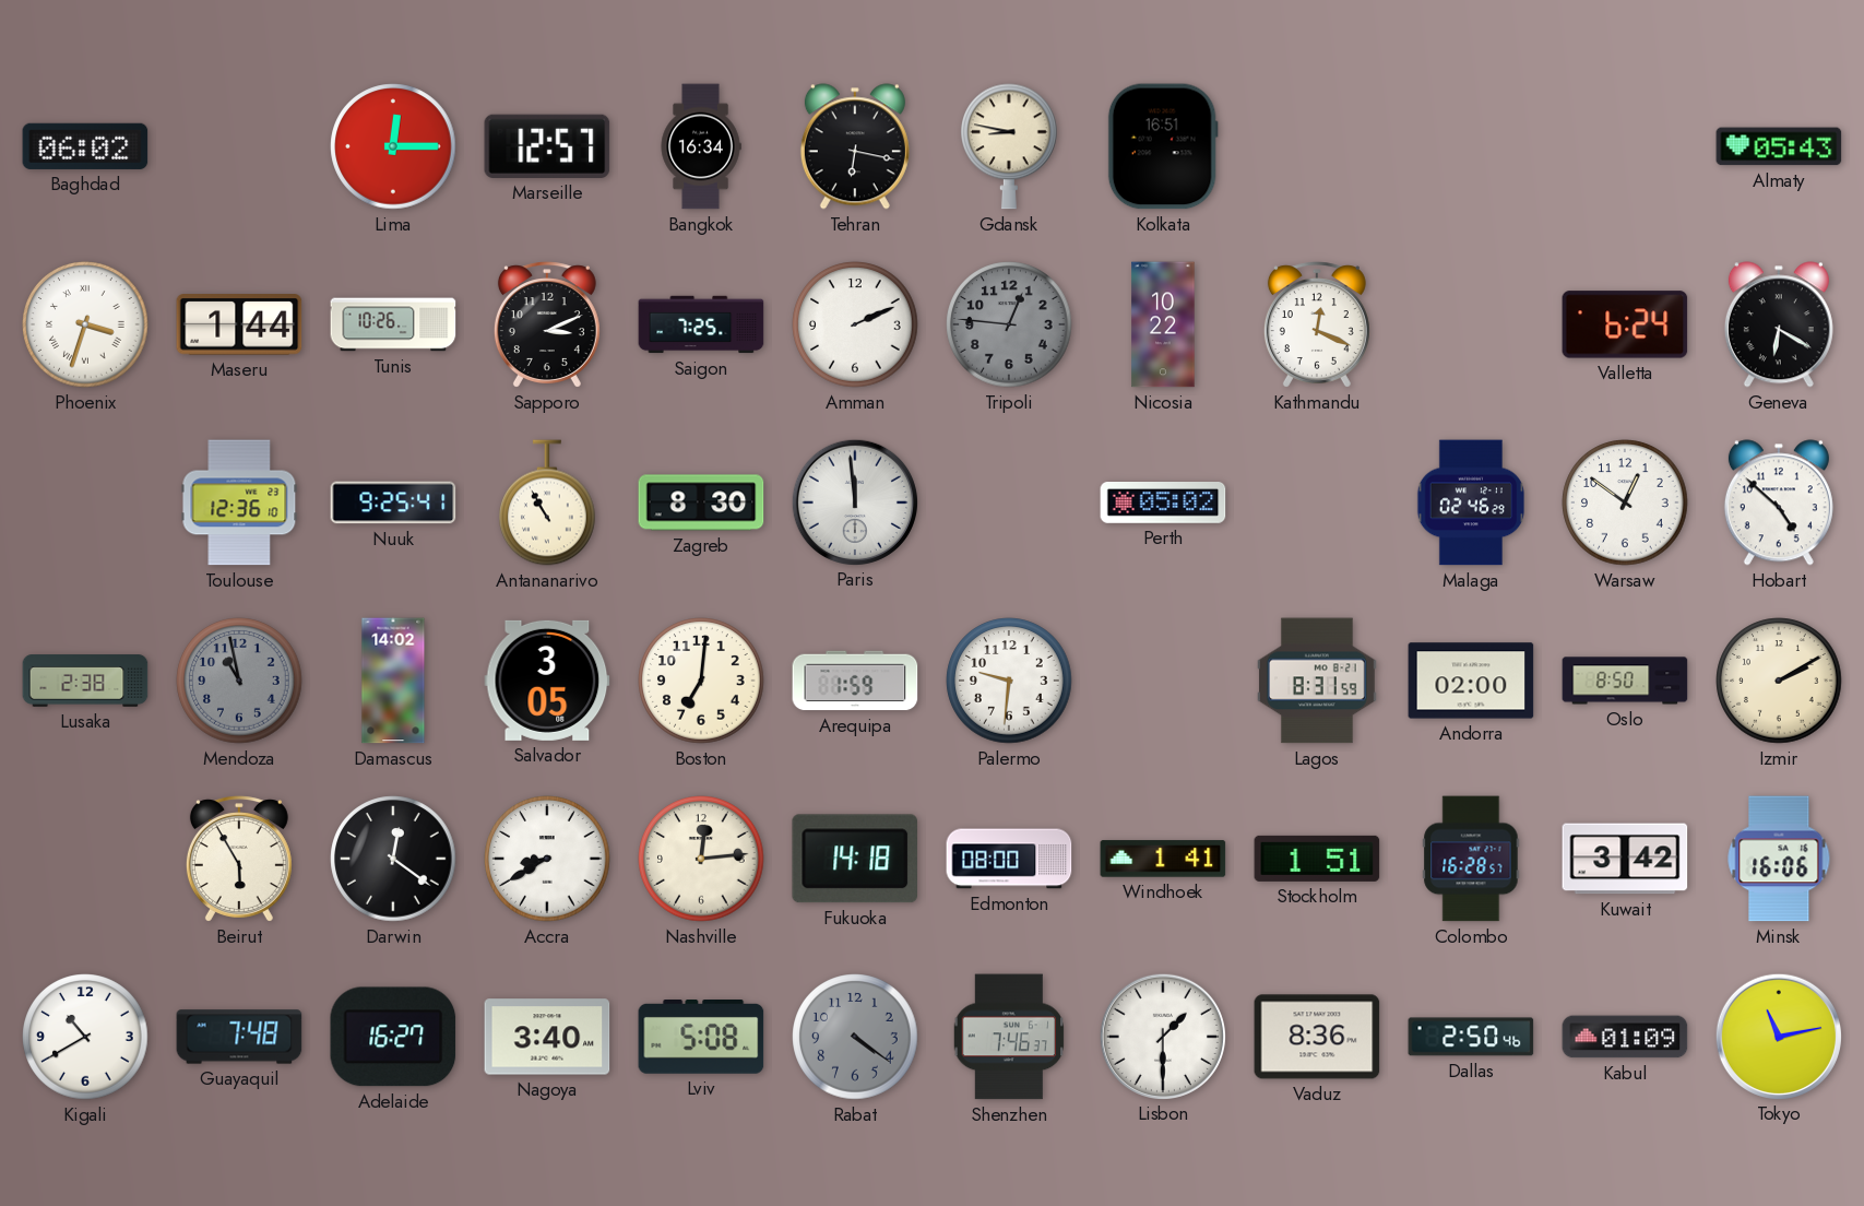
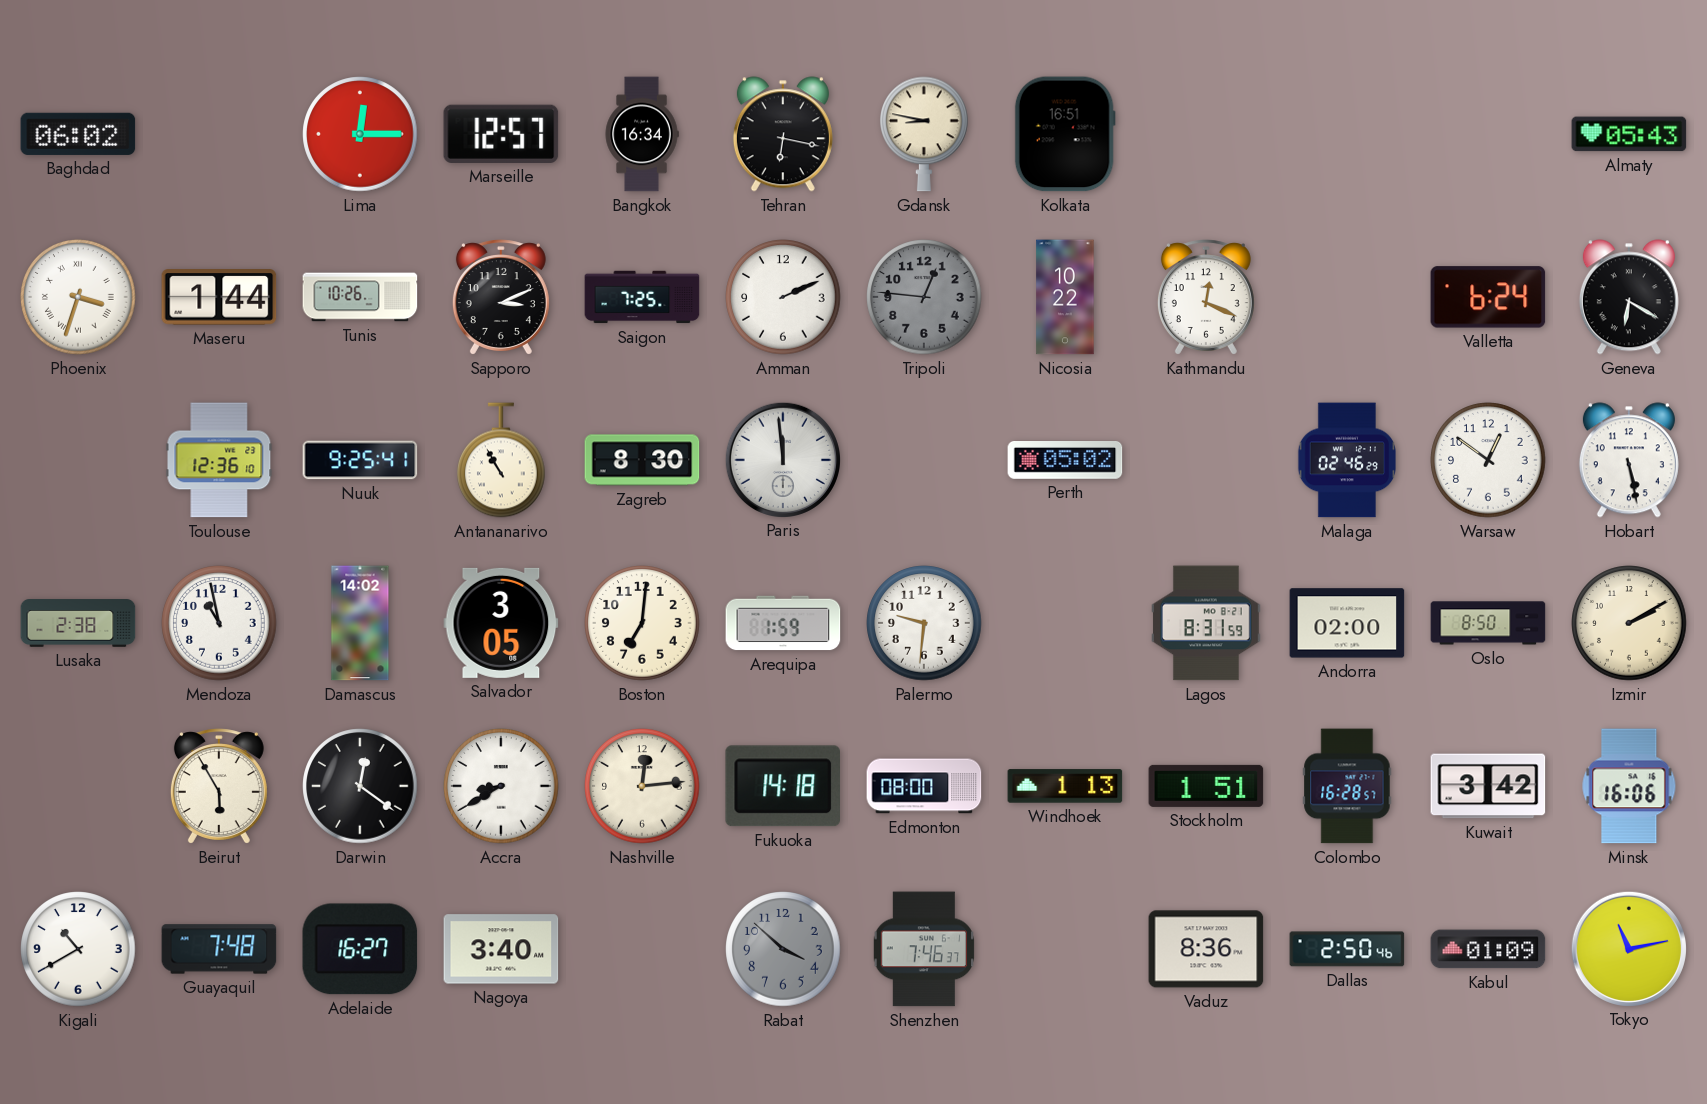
Hobart: 4:52 -> 5:28
Mendoza dial: grey -> white
Windhoek: 1:41 -> 1:13
Lviv: 5:08 -> none
Rabat: 4:21 -> 3:52
Lisbon: 1:30 -> none
